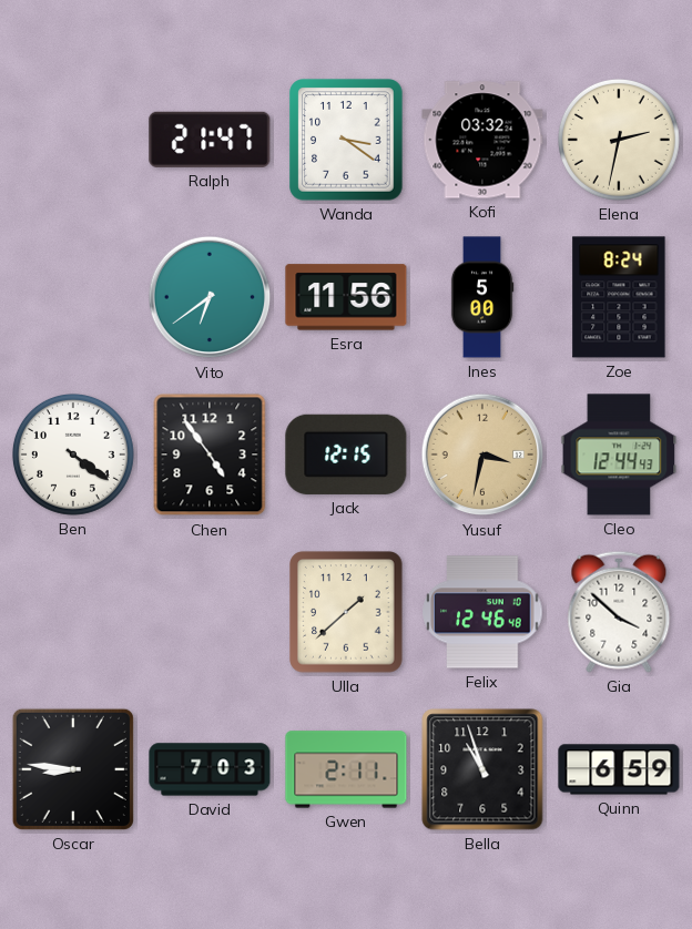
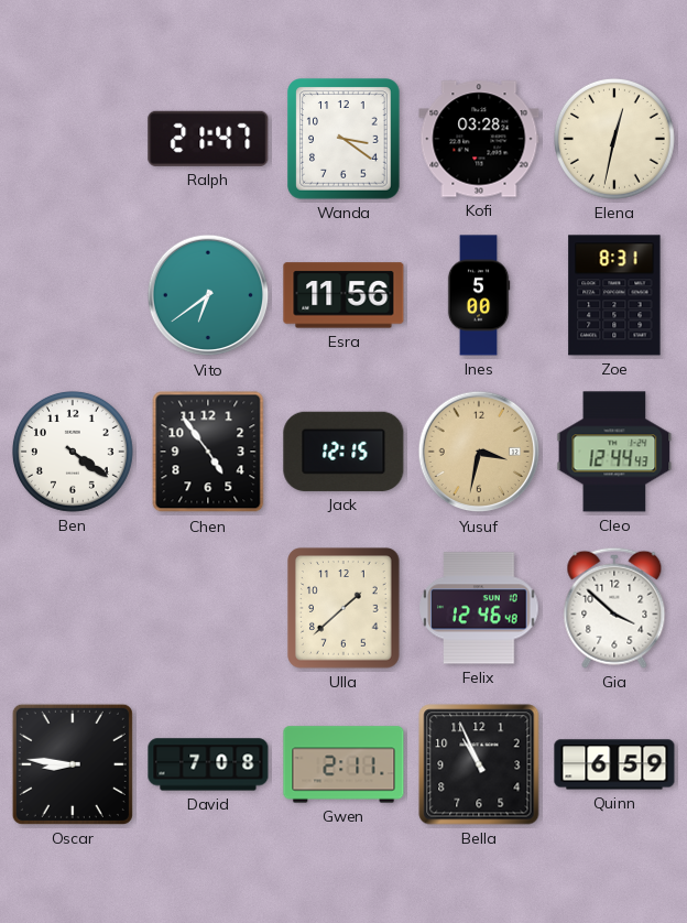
Kofi: 03:32 -> 03:28
Elena: 2:32 -> 12:32
Zoe: 8:24 -> 8:31
David: 7:03 -> 7:08
Bella: 10:57 -> 10:56
